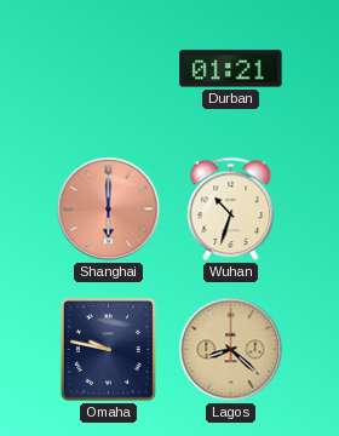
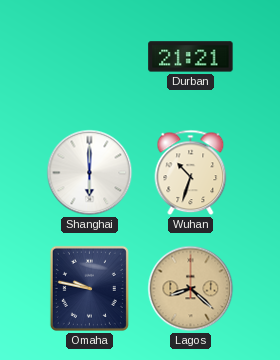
Durban: 01:21 -> 21:21
Shanghai dial: salmon -> white
